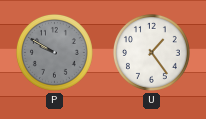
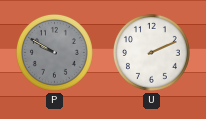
U: 1:24 -> 2:11
